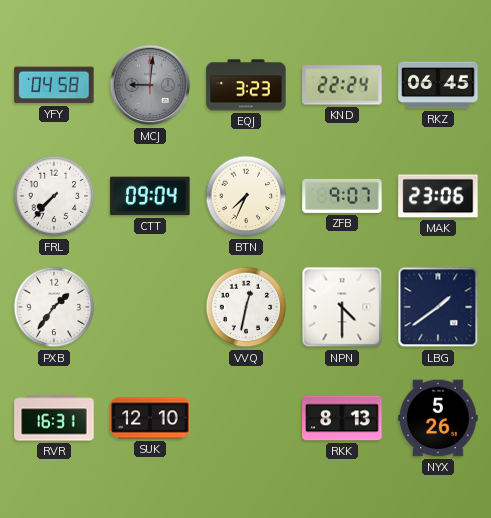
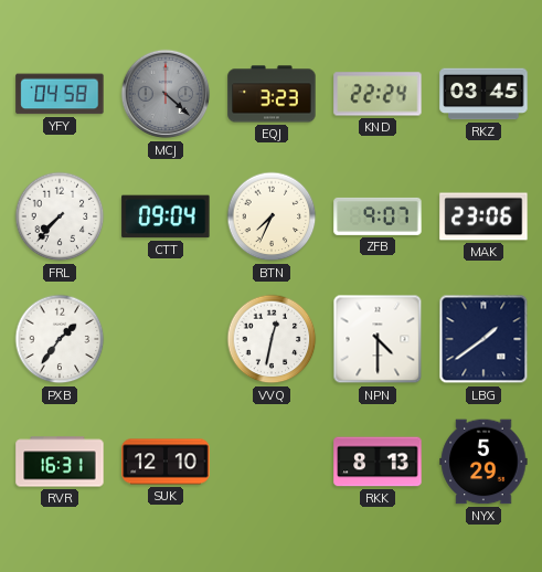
MCJ: 9:01 -> 4:22
RKZ: 06:45 -> 03:45
NYX: 5:26 -> 5:29
